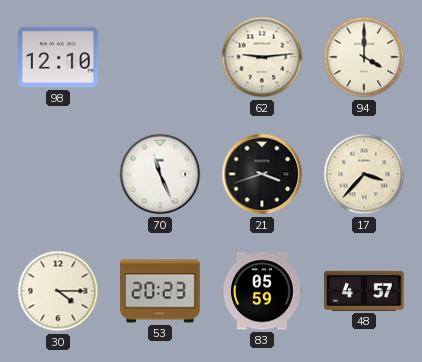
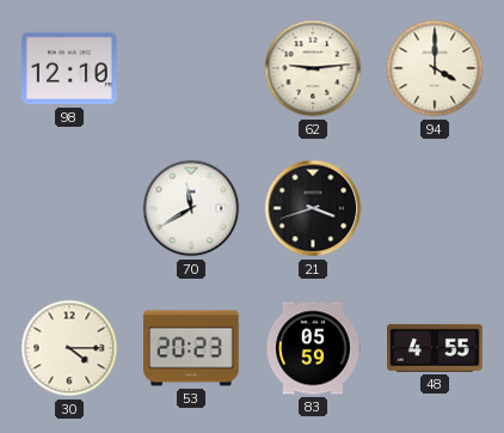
70: 11:26 -> 11:40
17: 3:37 -> none
48: 4:57 -> 4:55
